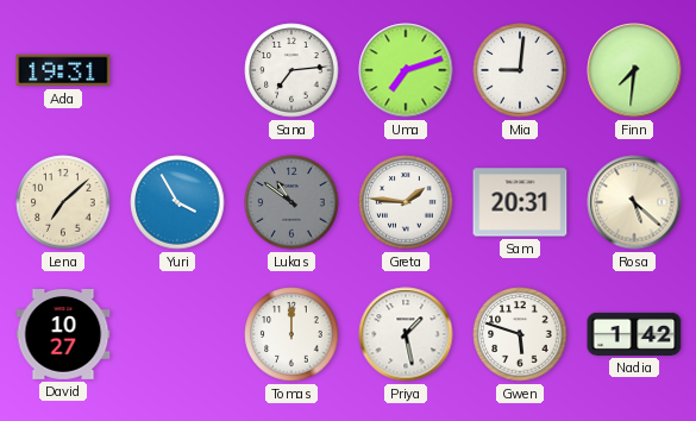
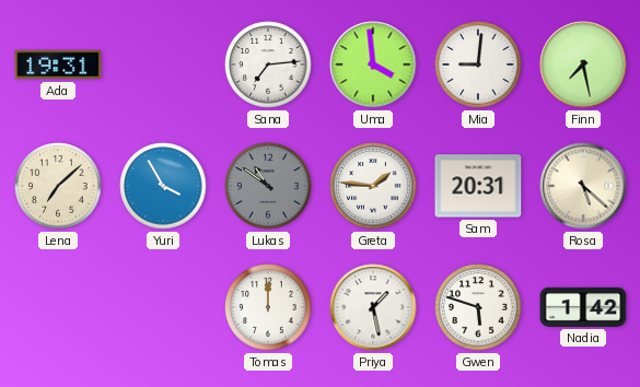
Uma: 7:12 -> 3:59
Finn: 7:31 -> 7:28
David: 10:27 -> none
